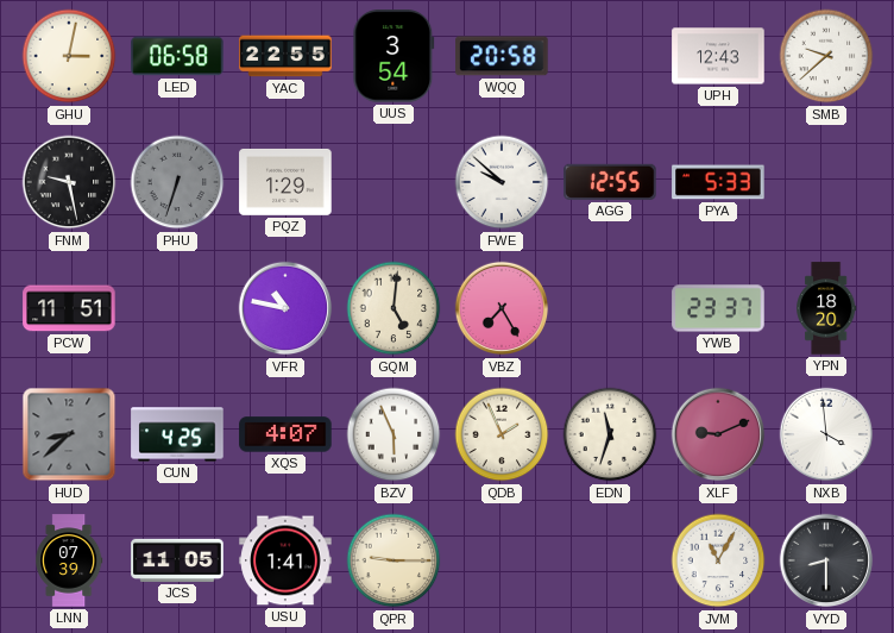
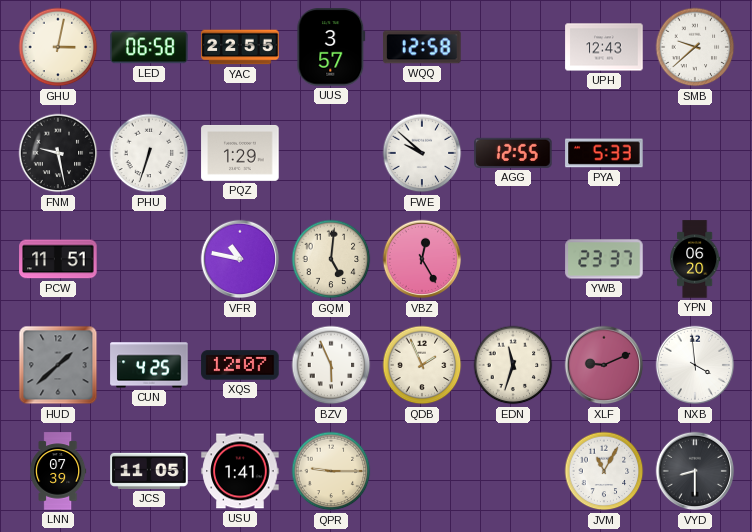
UUS: 3:54 -> 3:57
WQQ: 20:58 -> 12:58
PHU dial: grey -> white
VBZ: 7:25 -> 12:25
YPN: 18:20 -> 06:20
HUD: 8:38 -> 1:38
XQS: 4:07 -> 12:07
